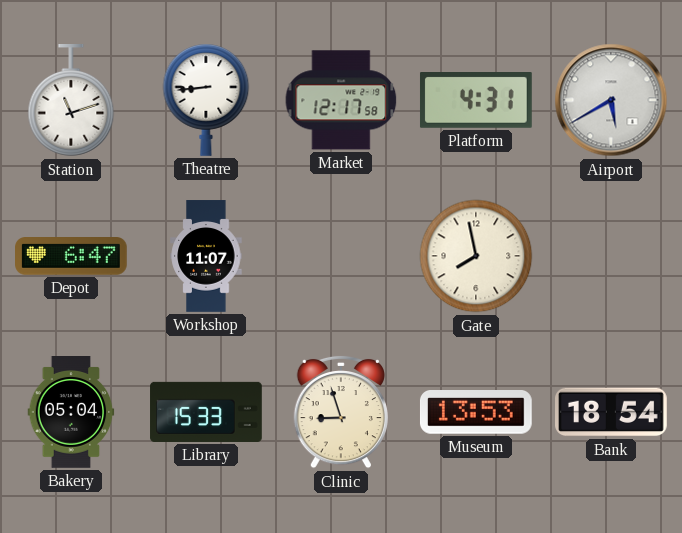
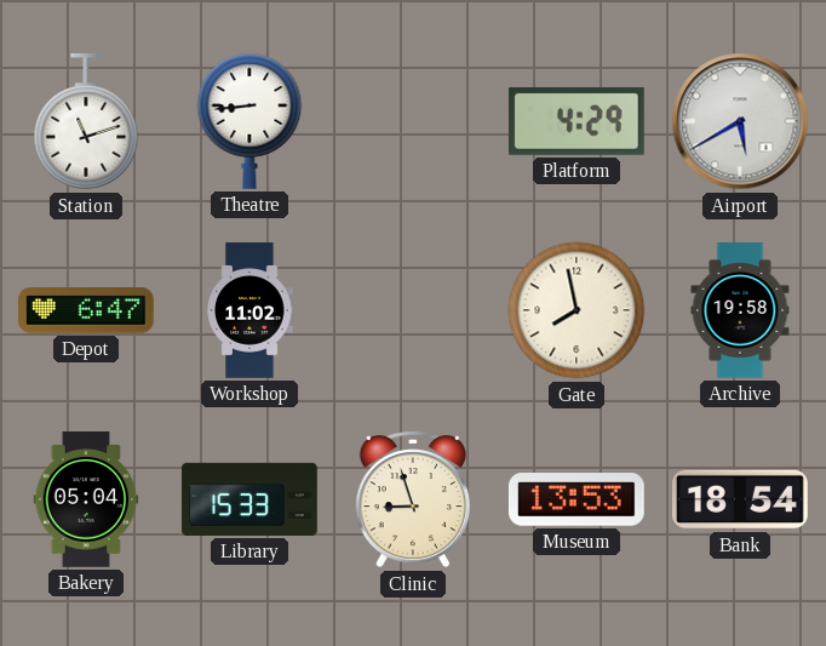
Market: 12:17 -> none
Platform: 4:31 -> 4:29
Workshop: 11:07 -> 11:02
Archive: none -> 19:58
